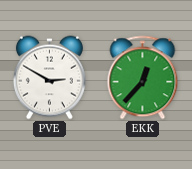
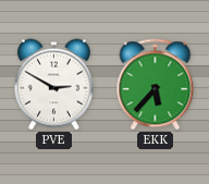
EKK: 12:37 -> 5:37
